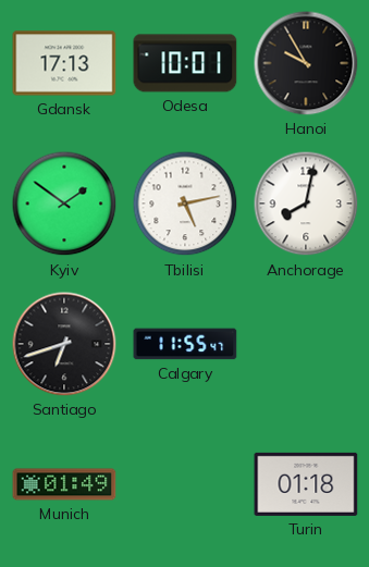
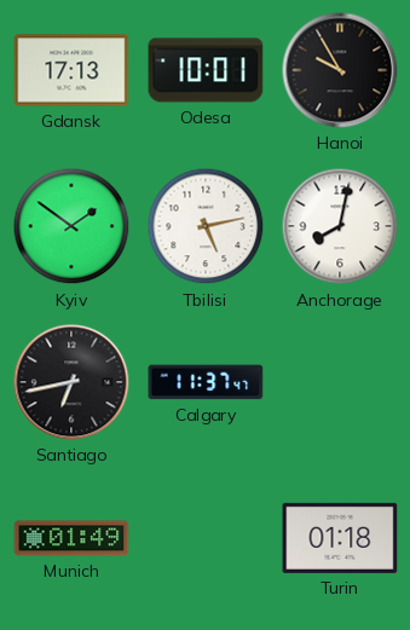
Santiago: 6:42 -> 6:43
Calgary: 11:55 -> 11:37
